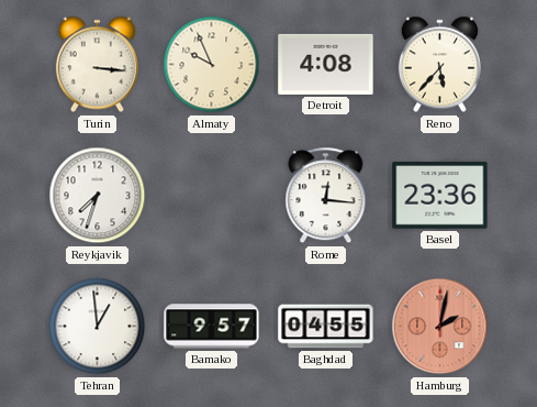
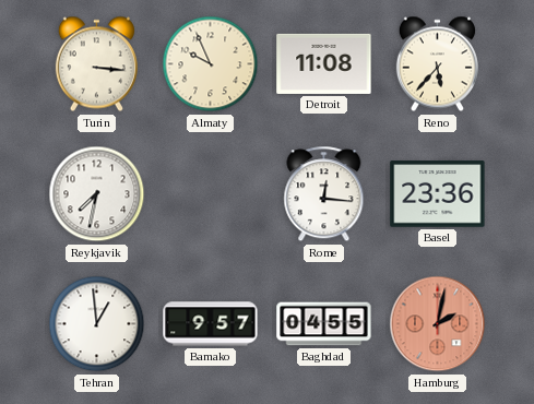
Detroit: 4:08 -> 11:08
Reykjavik: 7:33 -> 7:32
